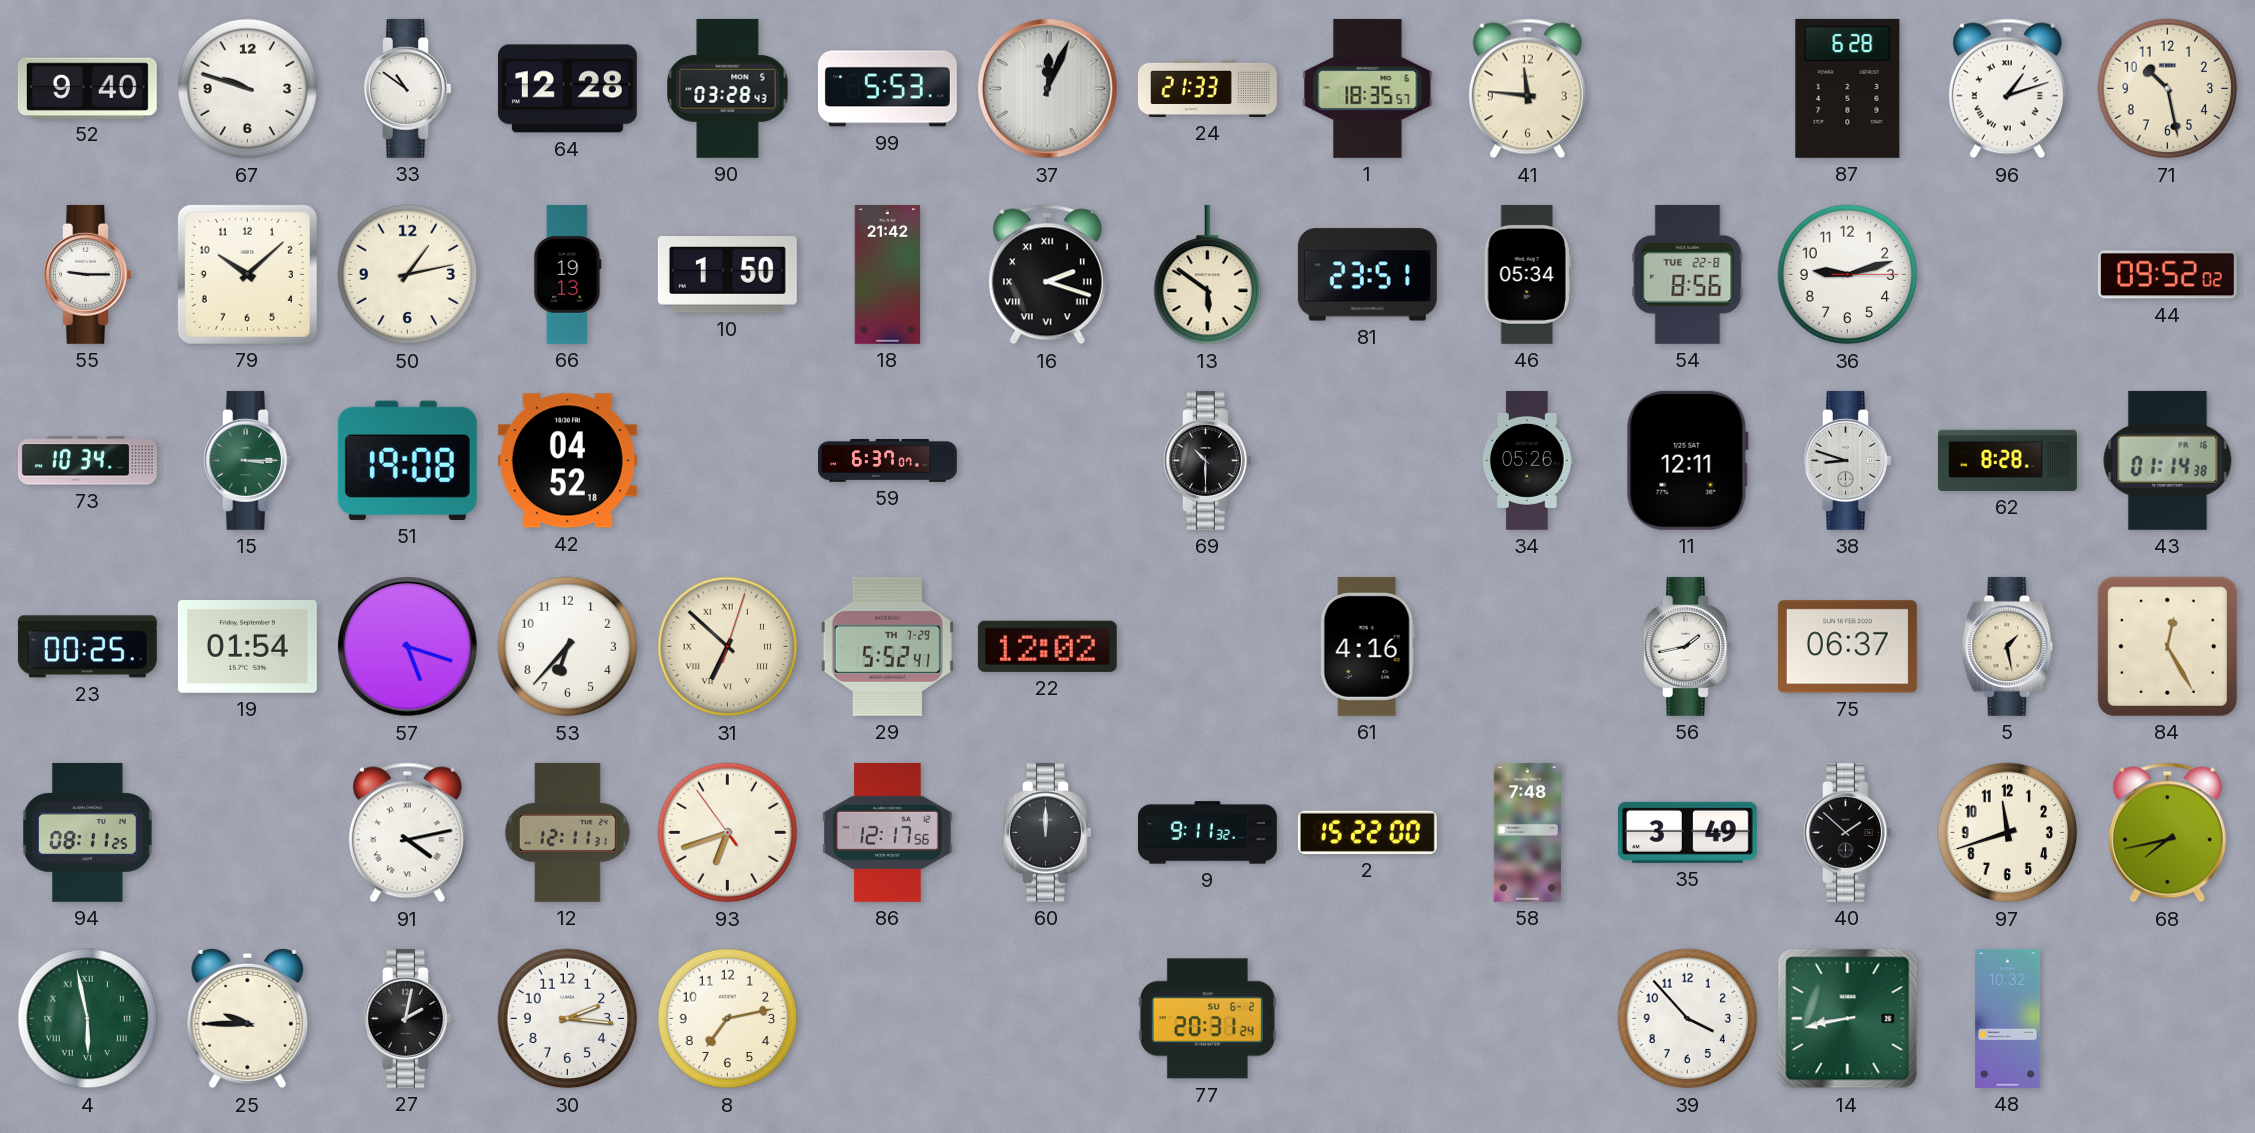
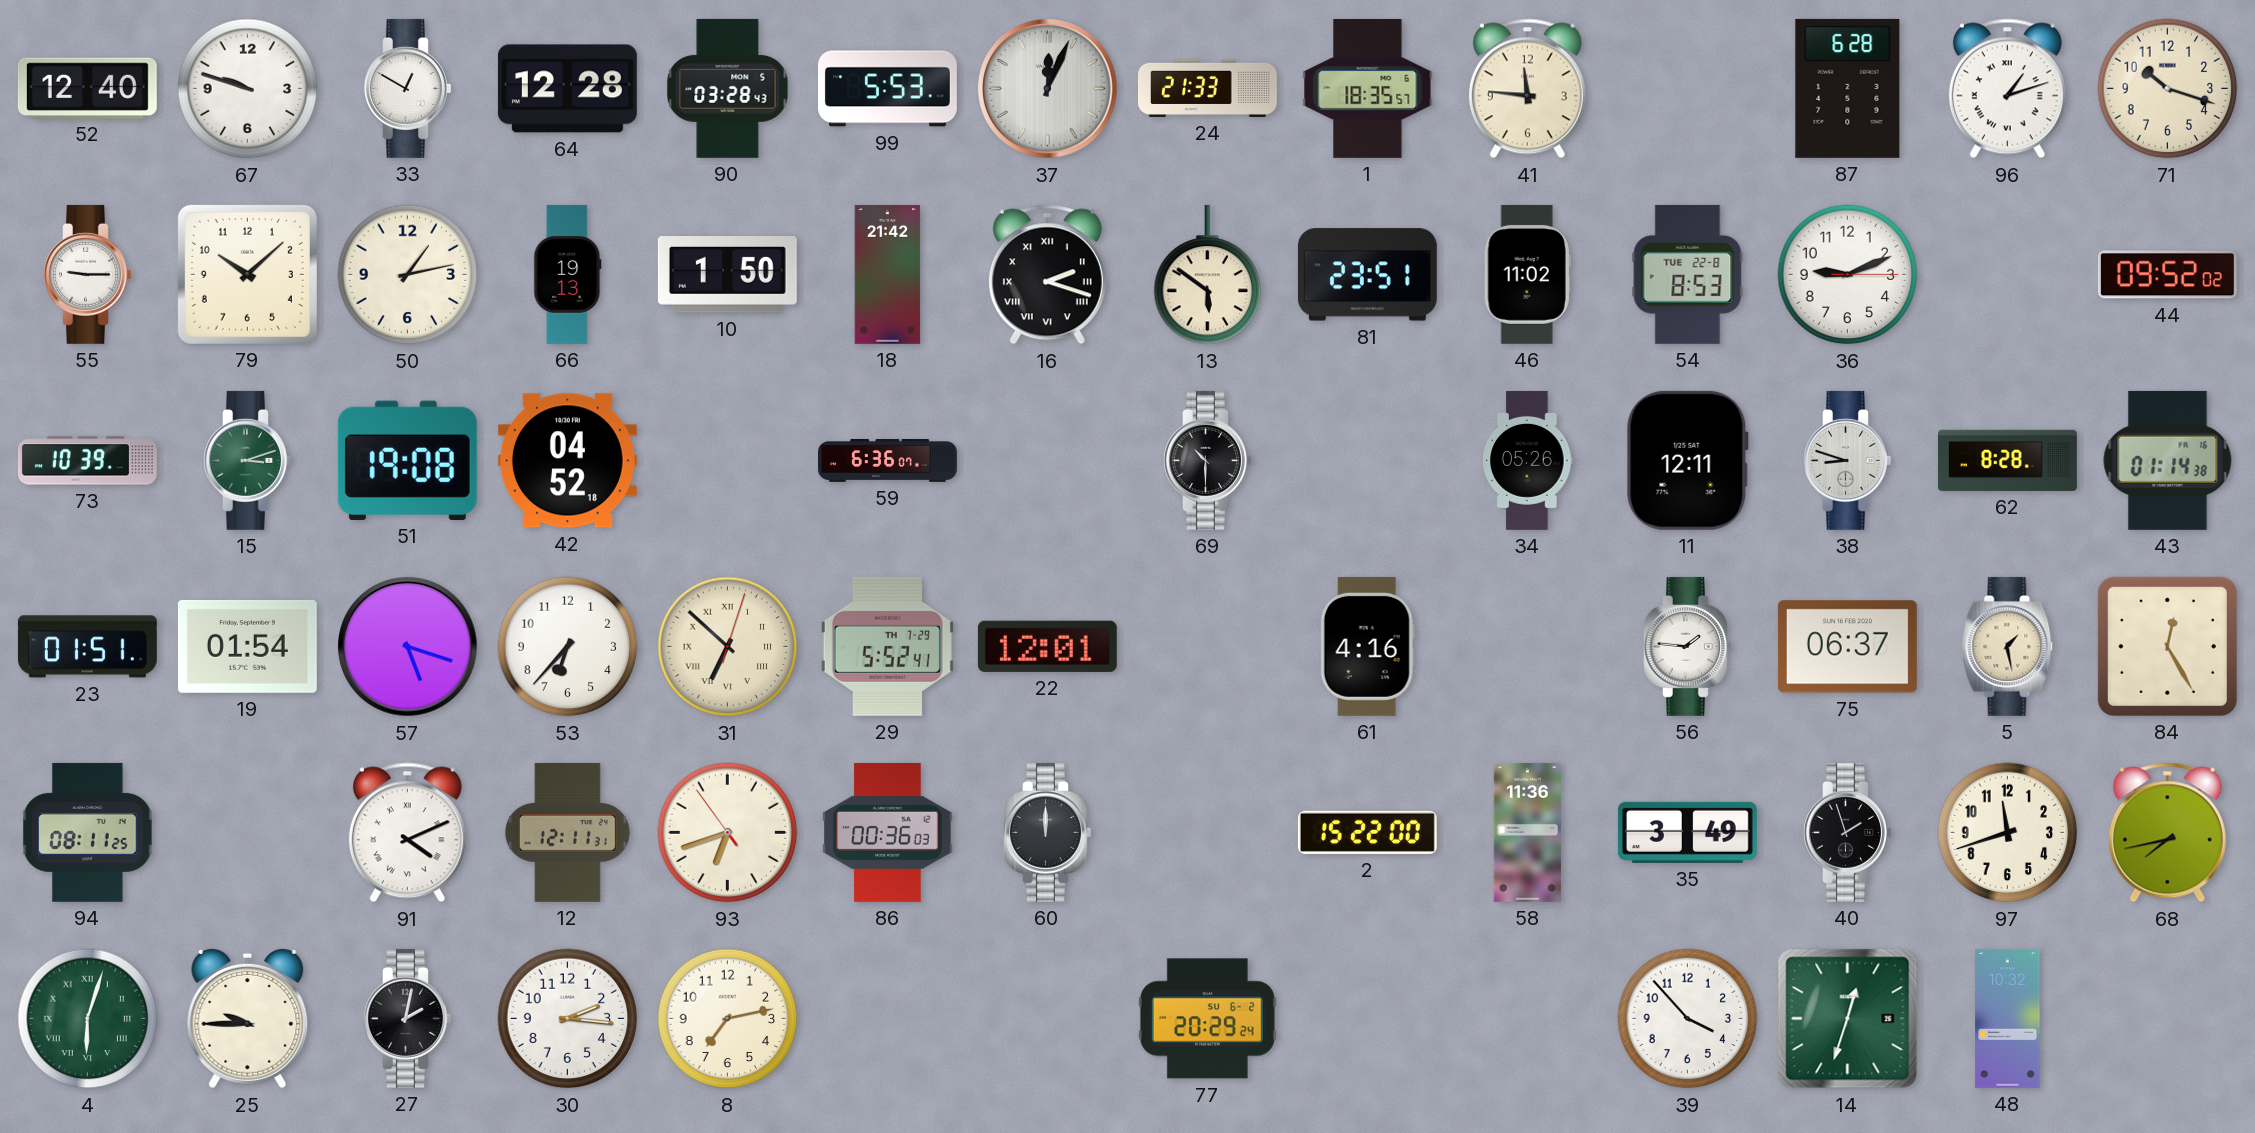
52: 9:40 -> 12:40
33: 10:51 -> 12:50
71: 10:28 -> 10:18
46: 05:34 -> 11:02
54: 8:56 -> 8:53
36: 9:12 -> 9:11
73: 10:34 -> 10:39
15: 3:15 -> 3:12
59: 6:37 -> 6:36
23: 00:25 -> 01:51
22: 12:02 -> 12:01
56: 1:43 -> 1:46
91: 4:13 -> 4:11
86: 12:17 -> 00:36
9: 9:11 -> none
58: 7:48 -> 11:36
40: 1:52 -> 1:57
4: 5:58 -> 6:03
77: 20:31 -> 20:29
14: 8:43 -> 12:33
